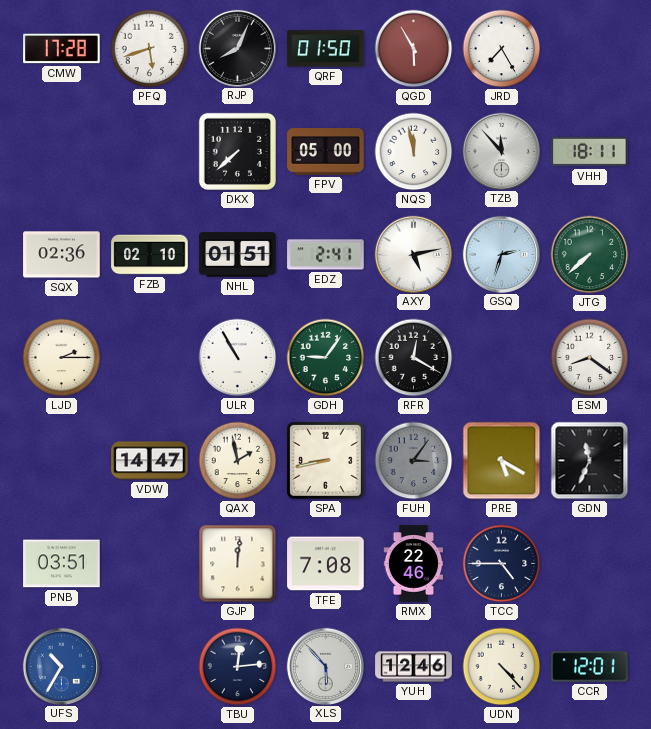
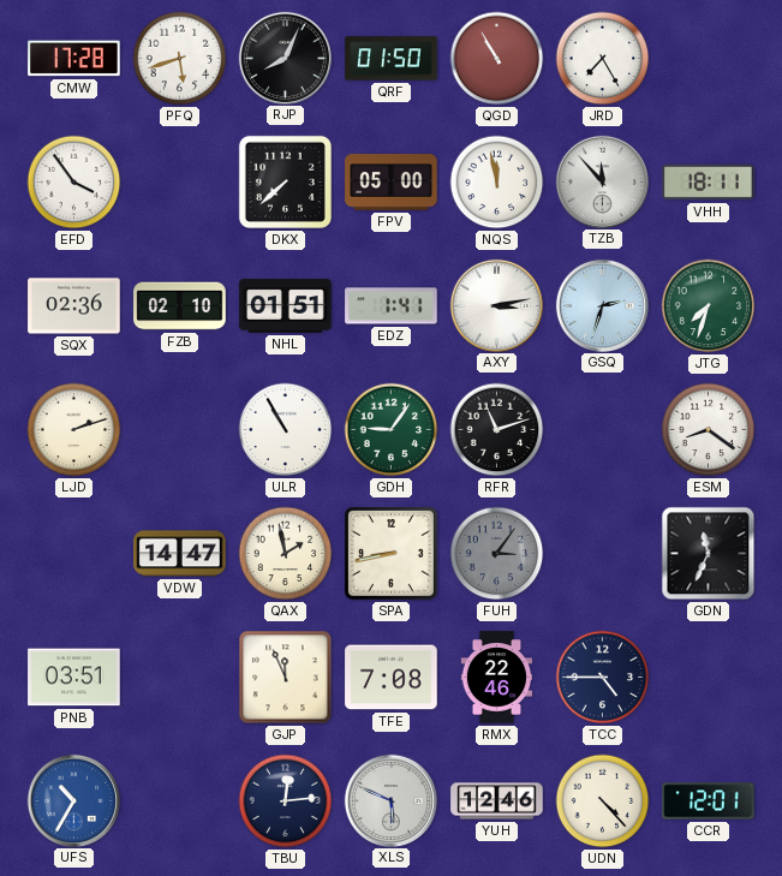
QGD: 5:55 -> 10:55
EFD: none -> 3:54
EDZ: 2:41 -> 1:41
AXY: 5:13 -> 3:13
JTG: 7:38 -> 7:33
LJD: 2:15 -> 2:12
RFR: 12:20 -> 11:12
PRE: 5:20 -> none
GJP: 12:01 -> 11:56
XLS: 5:53 -> 5:49
